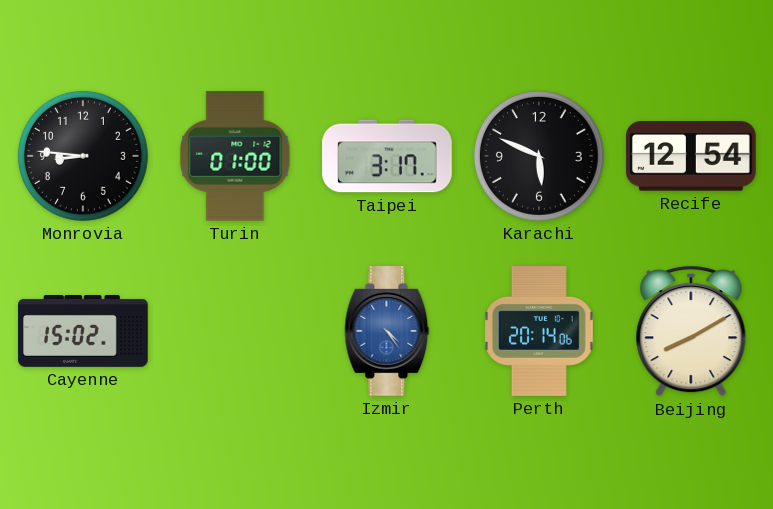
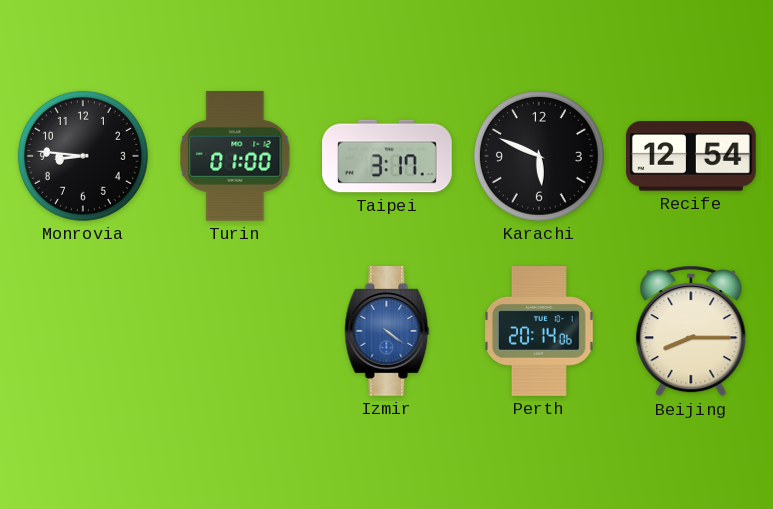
Cayenne: 15:02 -> none
Izmir: 4:24 -> 4:21
Beijing: 8:10 -> 8:15
